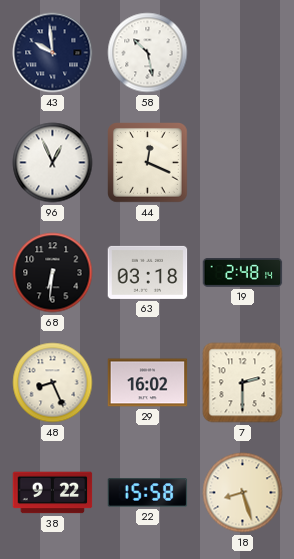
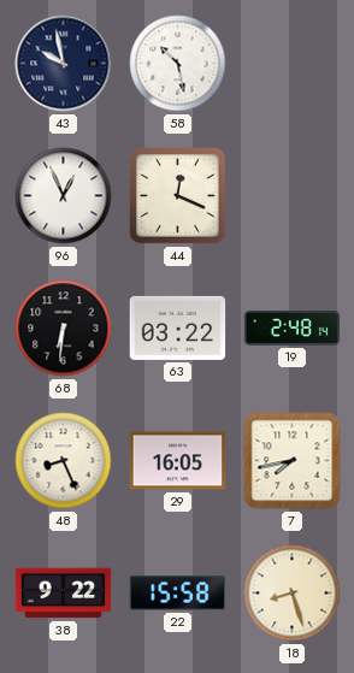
43: 9:59 -> 9:58
63: 03:18 -> 03:22
29: 16:02 -> 16:05
7: 2:30 -> 7:43
